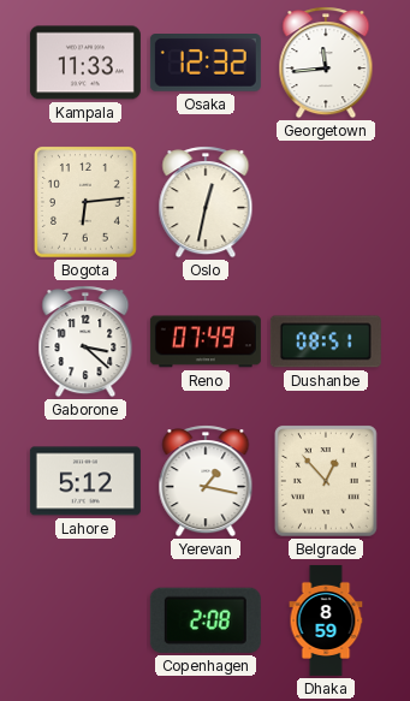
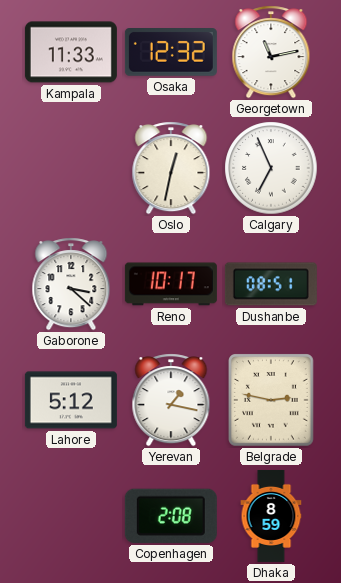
Georgetown: 11:44 -> 11:13
Bogota: 6:14 -> none
Calgary: none -> 6:56
Reno: 07:49 -> 10:17
Belgrade: 12:53 -> 2:47
